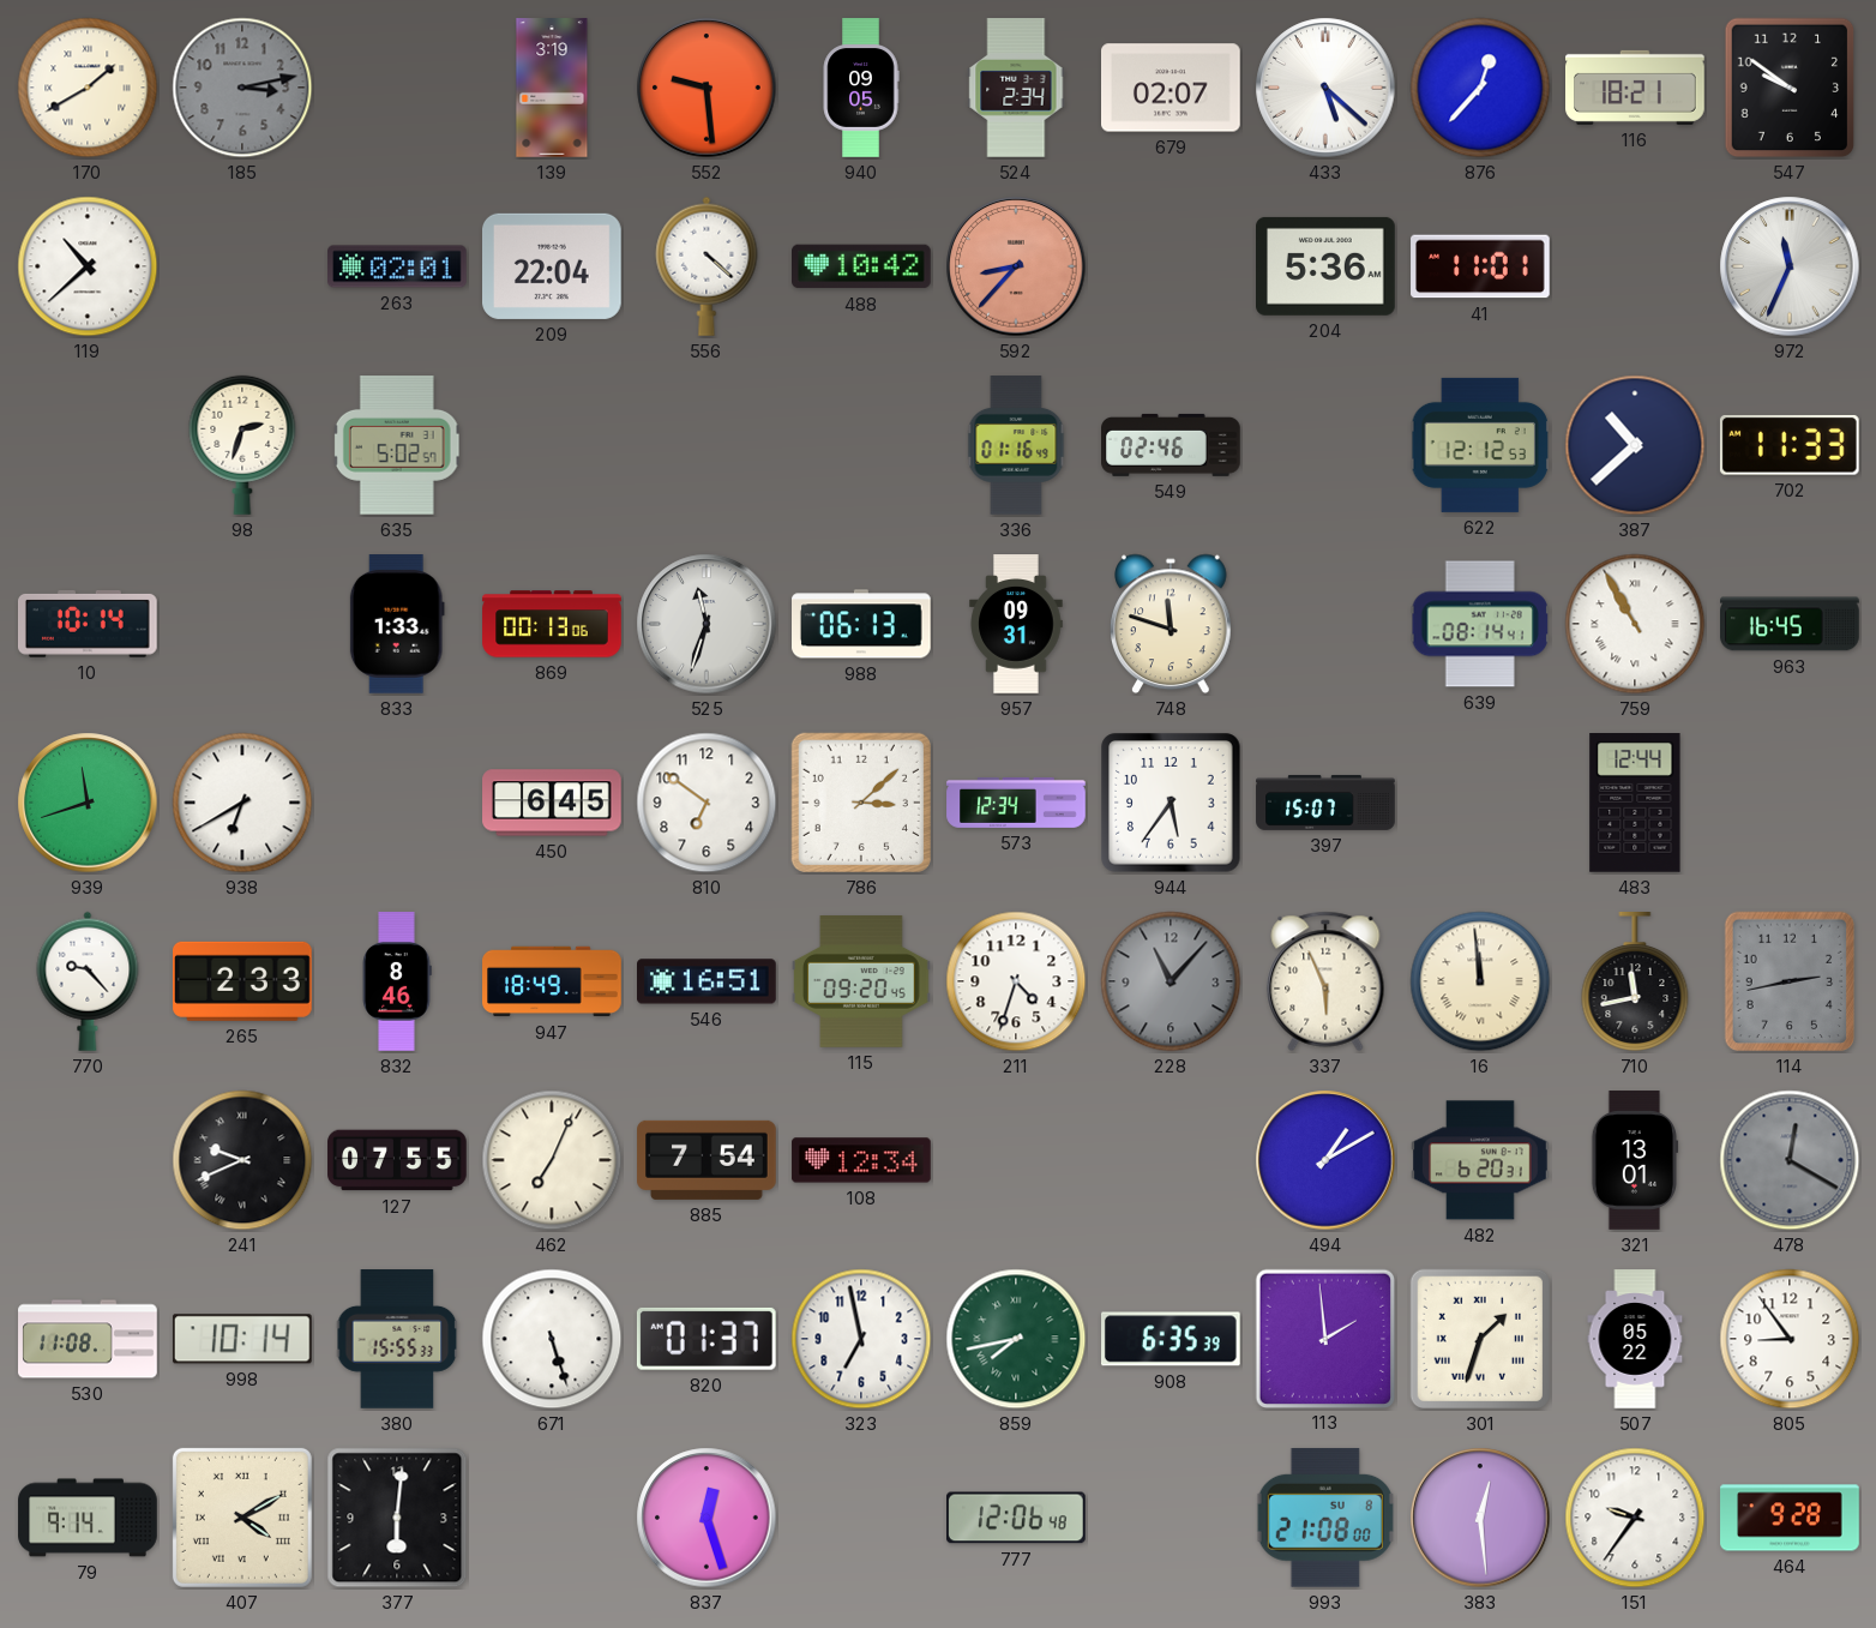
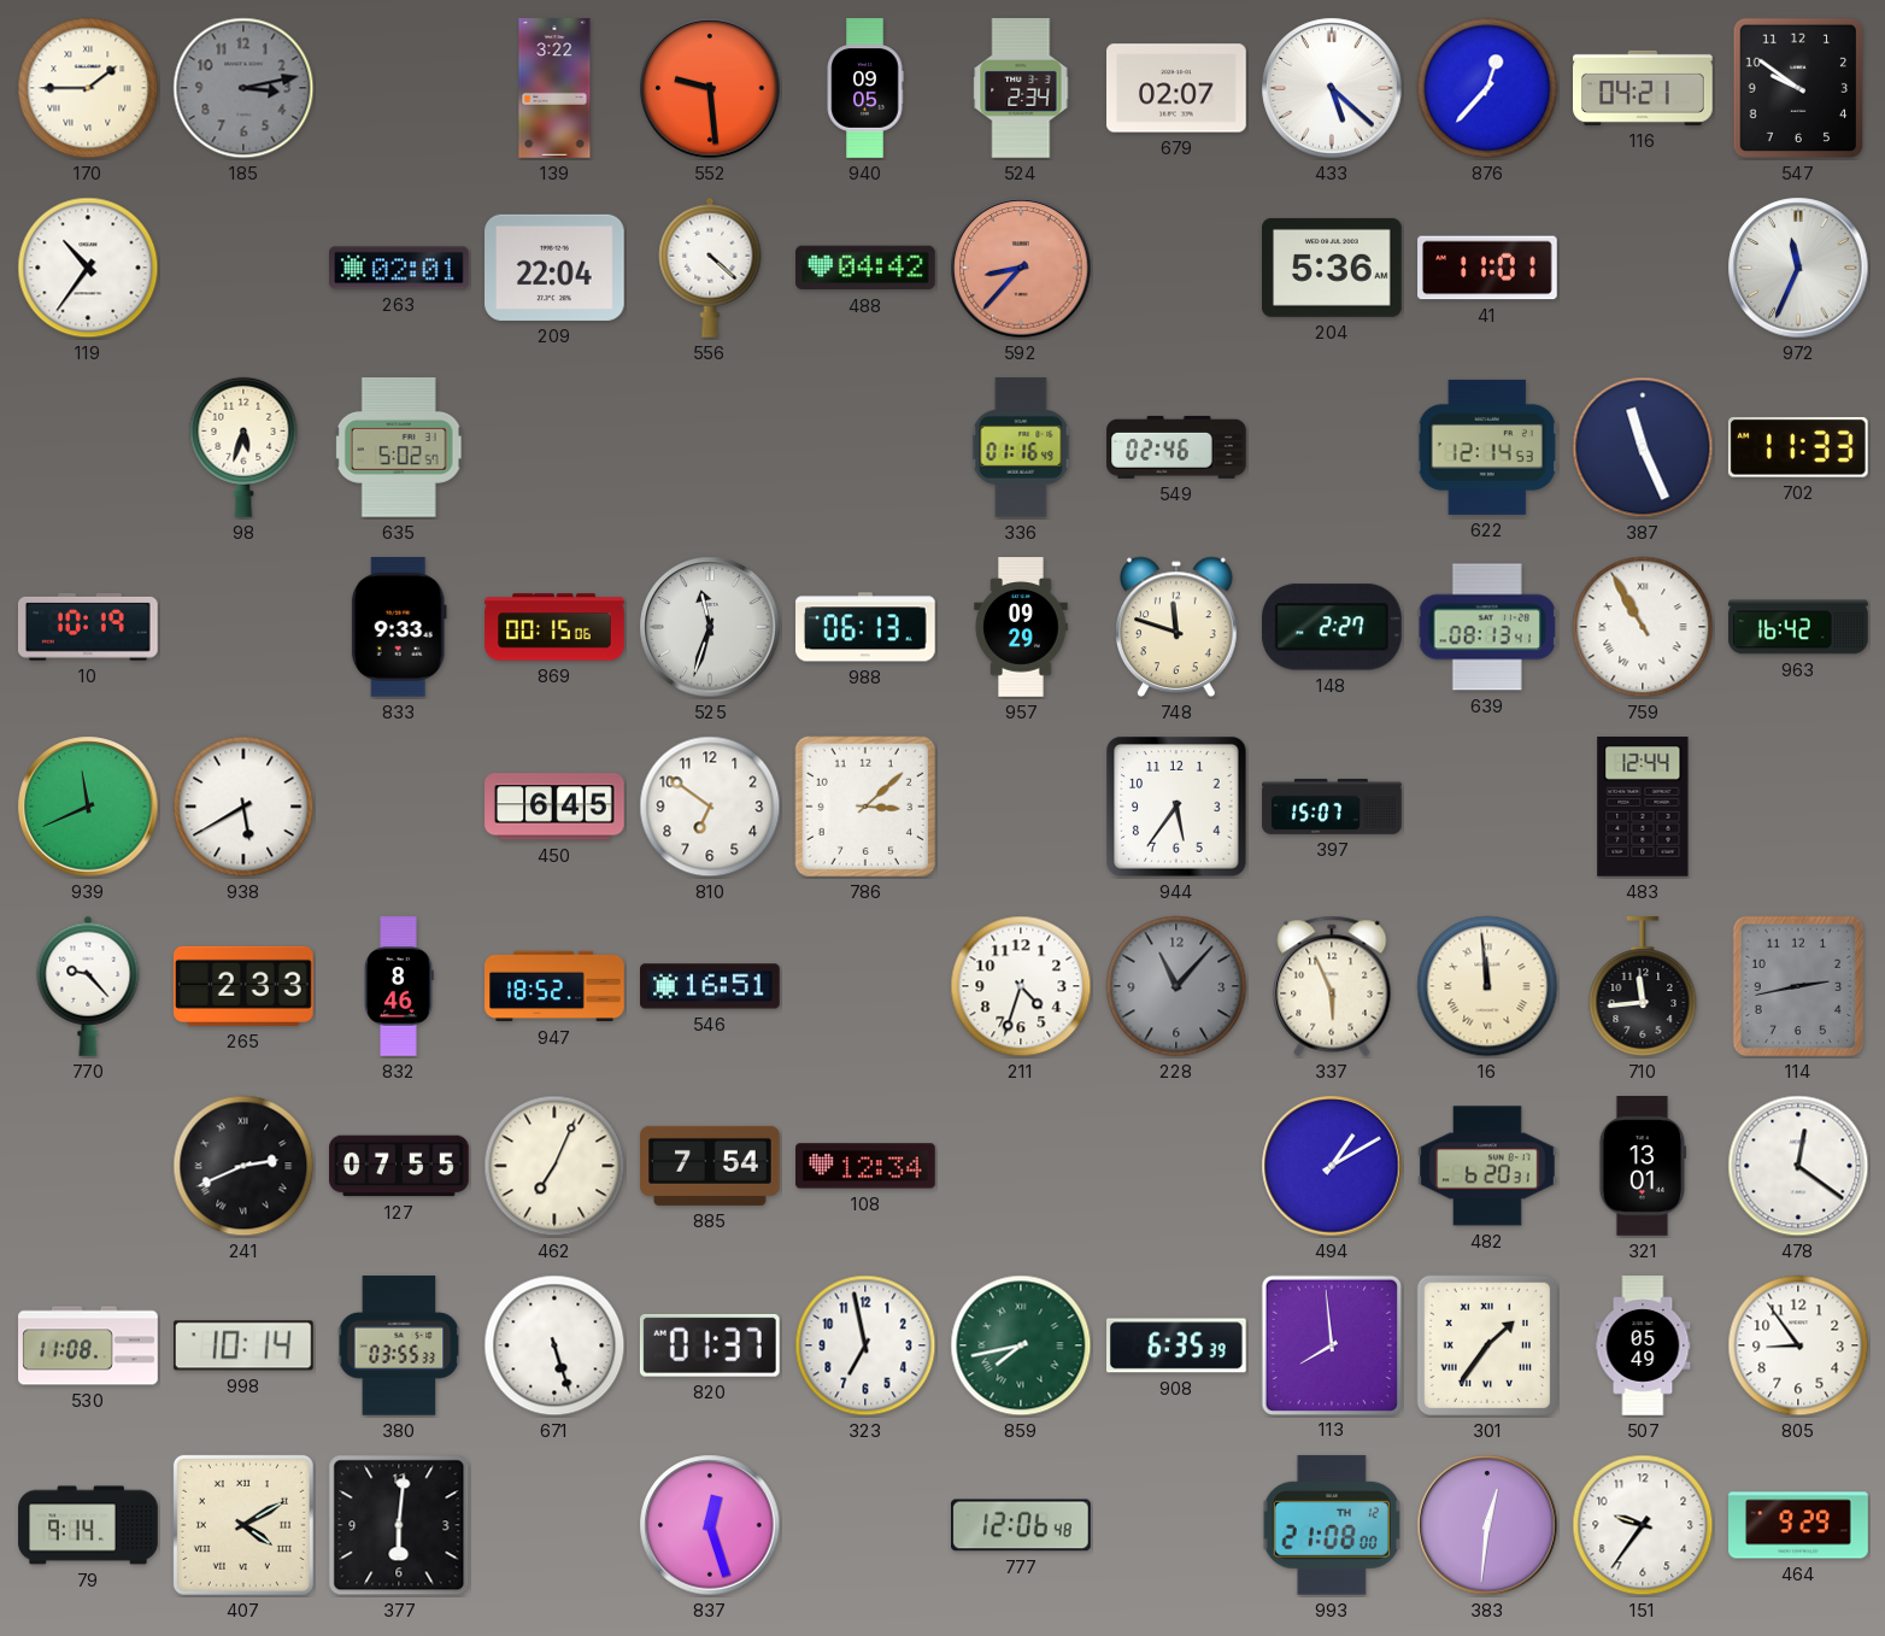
170: 1:40 -> 1:45
139: 3:19 -> 3:22
116: 18:21 -> 04:21
119: 10:38 -> 10:36
488: 10:42 -> 04:42
98: 2:33 -> 5:33
622: 12:12 -> 12:14
387: 10:38 -> 11:26
10: 10:14 -> 10:19
833: 1:33 -> 9:33
869: 00:13 -> 00:15
957: 09:31 -> 09:29
148: none -> 2:27
639: 08:14 -> 08:13
963: 16:45 -> 16:42
939: 11:42 -> 11:41
938: 6:40 -> 5:40
573: 12:34 -> none
947: 18:49 -> 18:52
115: 09:20 -> none
710: 11:43 -> 11:44
241: 9:41 -> 2:41
478: 12:20 -> 12:21
478 dial: grey -> white
380: 15:55 -> 03:55
113: 1:59 -> 7:59
301: 1:33 -> 1:36
507: 05:22 -> 05:49
993 date: SU 8 -> TH 12
383: 12:29 -> 12:31
464: 9:28 -> 9:29
